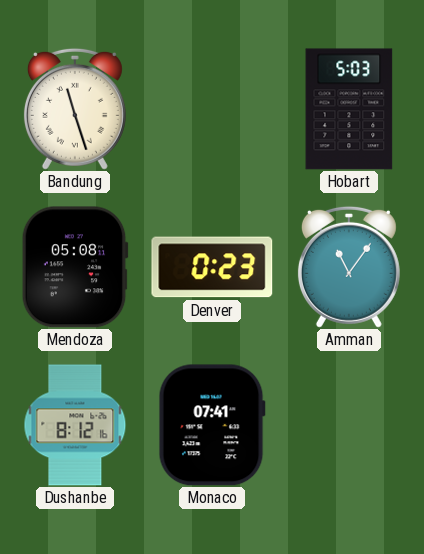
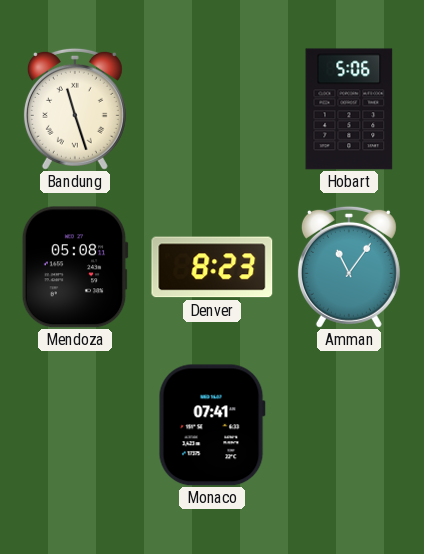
Hobart: 5:03 -> 5:06
Denver: 0:23 -> 8:23
Dushanbe: 8:12 -> none
